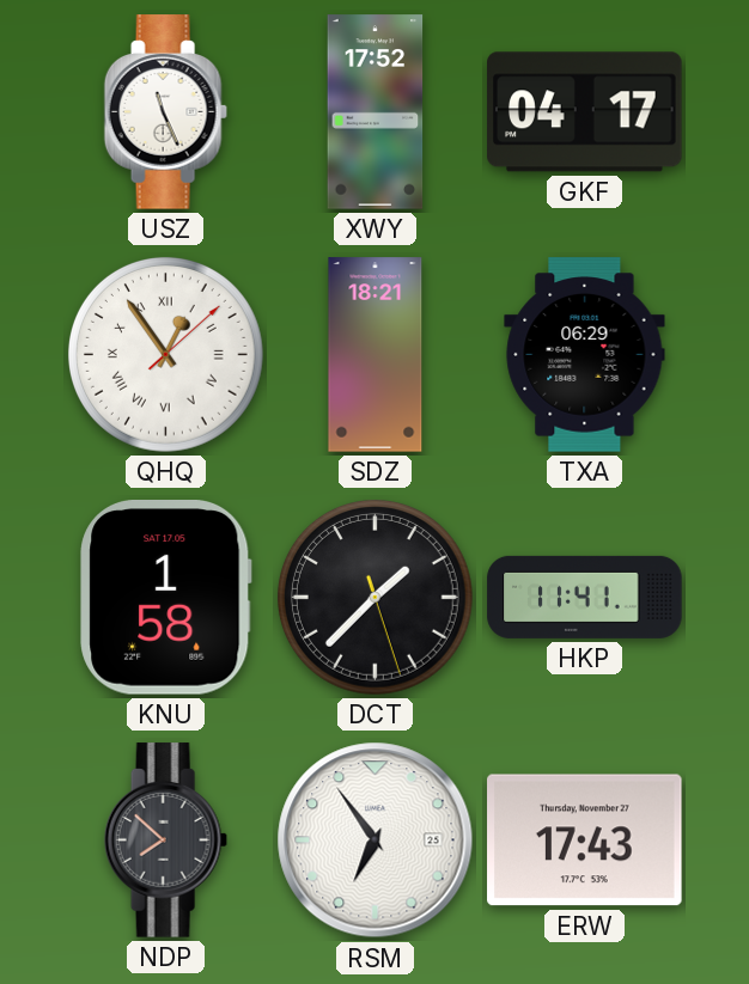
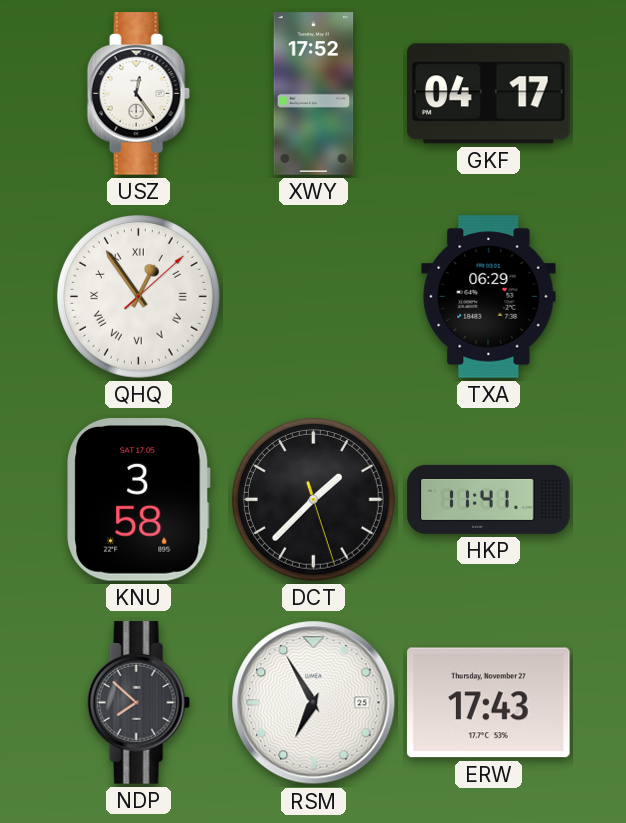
USZ: 11:26 -> 12:24
SDZ: 18:21 -> none
KNU: 1:58 -> 3:58
RSM: 6:54 -> 6:55
